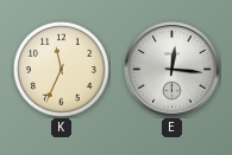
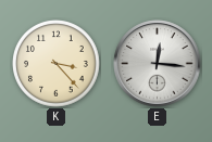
K: 11:34 -> 3:23
